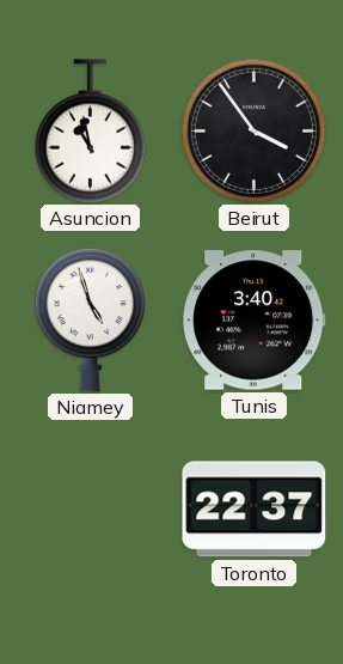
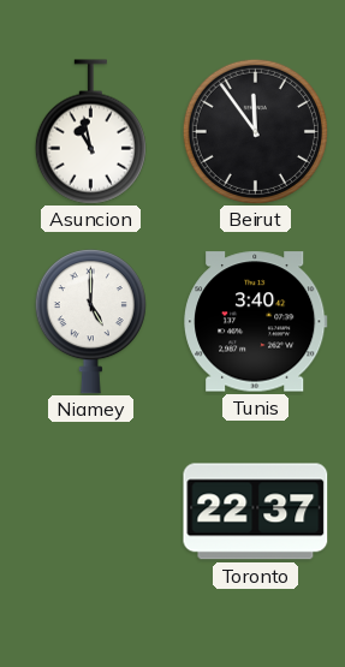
Beirut: 3:54 -> 11:54
Niamey: 4:57 -> 5:00
